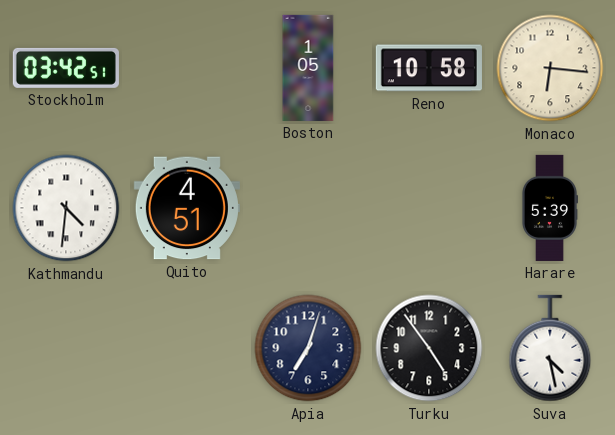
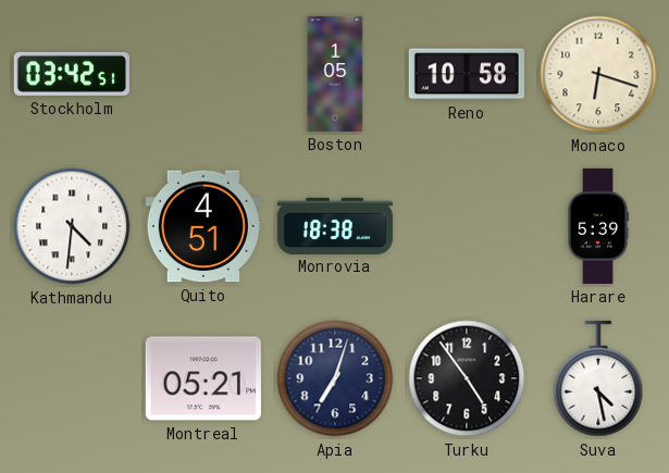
Monaco: 6:16 -> 6:18
Monrovia: none -> 18:38
Montreal: none -> 05:21
